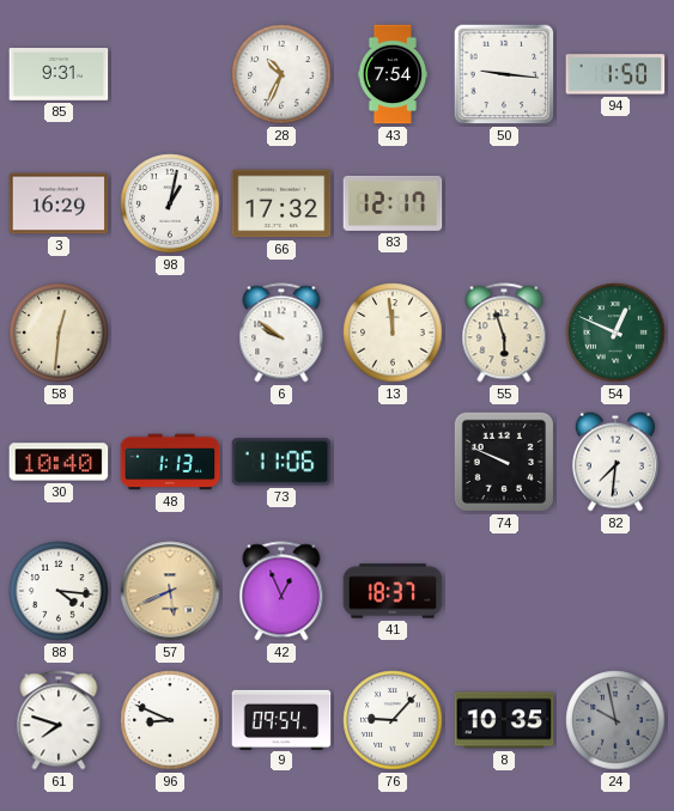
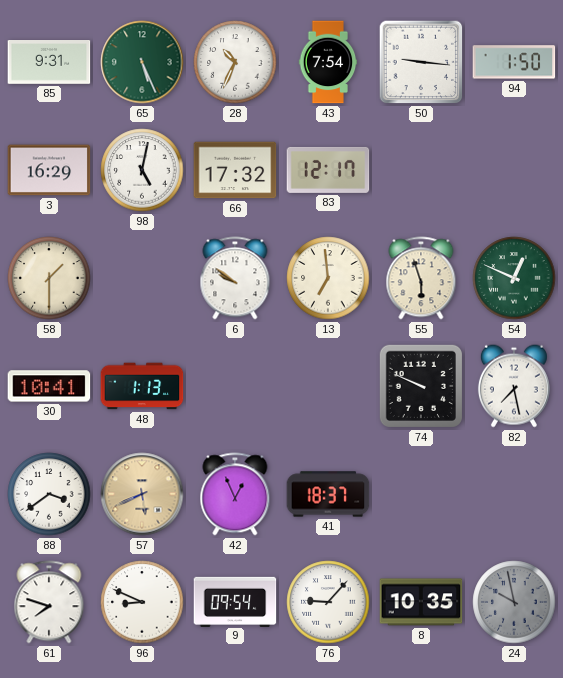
65: none -> 5:26
98: 1:02 -> 5:02
58: 12:31 -> 1:30
13: 11:59 -> 6:59
30: 10:40 -> 10:41
73: 11:06 -> none
82: 7:31 -> 7:28
88: 4:16 -> 3:39
